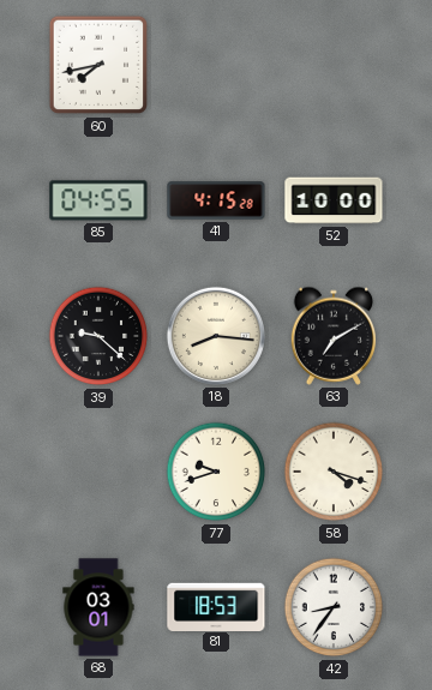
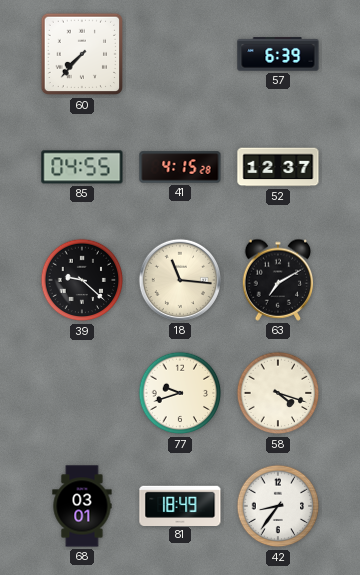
60: 7:43 -> 7:37
57: none -> 6:39
52: 10:00 -> 12:37
18: 8:16 -> 11:16
81: 18:53 -> 18:49
